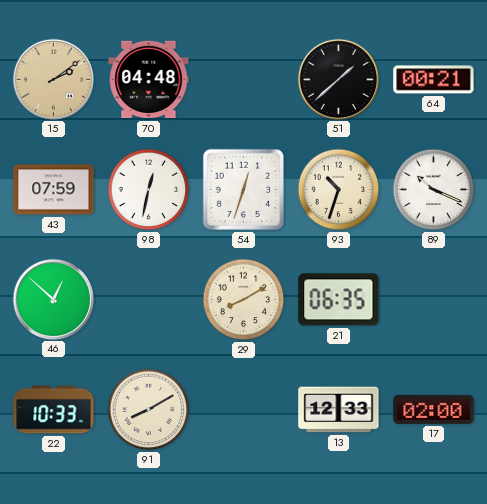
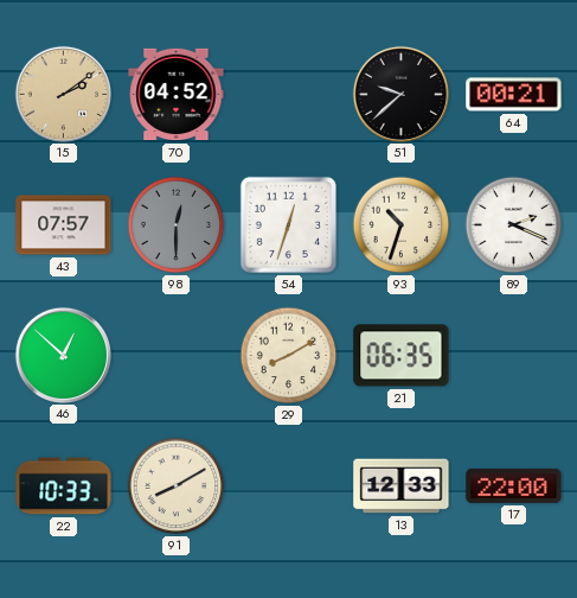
70: 04:48 -> 04:52
51: 1:38 -> 9:38
43: 07:59 -> 07:57
98: 12:32 -> 12:30
98 dial: white -> grey
89: 10:19 -> 2:19
17: 02:00 -> 22:00
